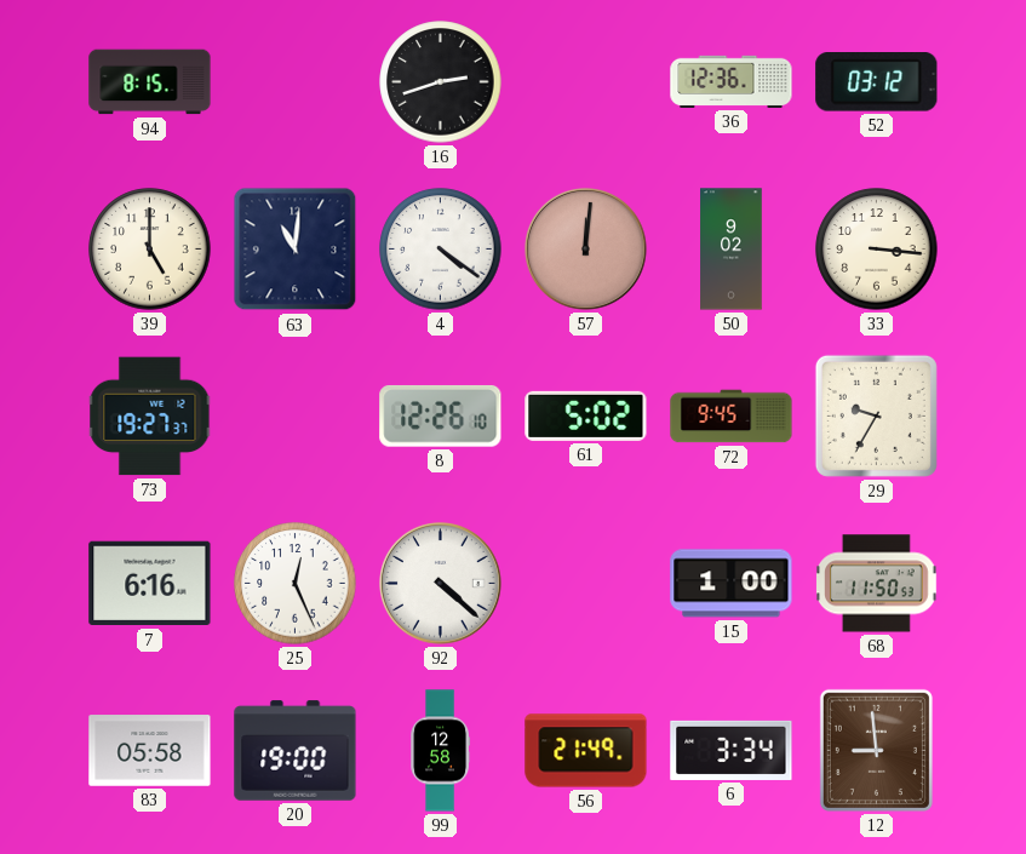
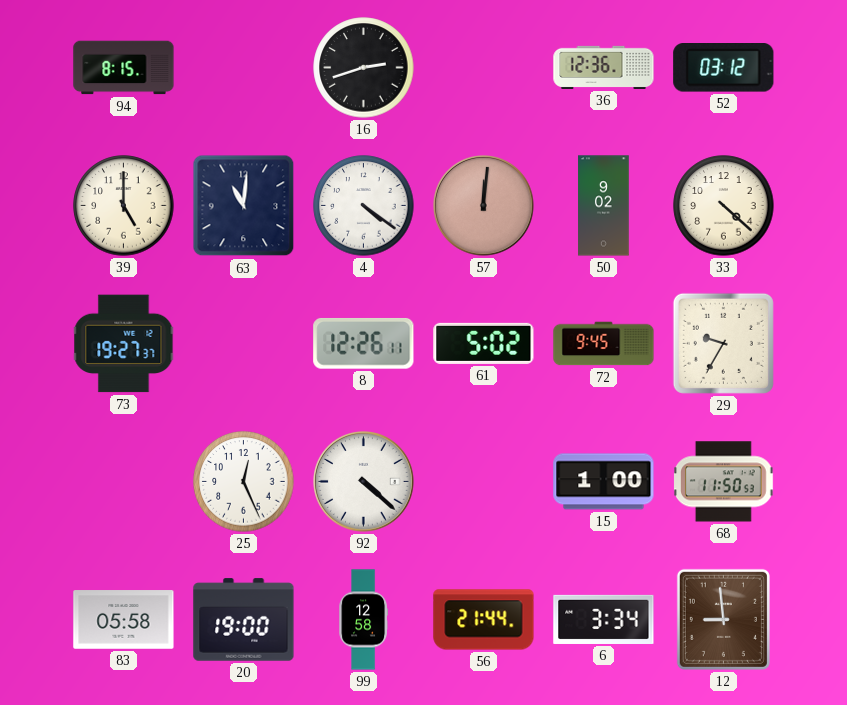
33: 3:16 -> 4:22
8: 12:26:10 -> 12:26:11
7: 6:16 -> none
56: 21:49 -> 21:44
